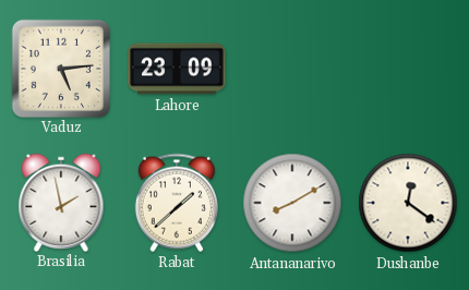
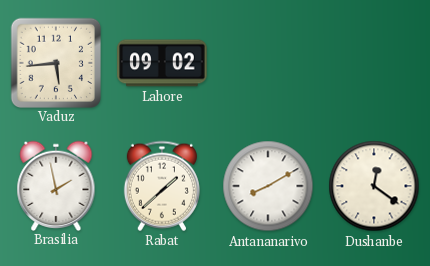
Vaduz: 5:14 -> 5:44
Lahore: 23:09 -> 09:02
